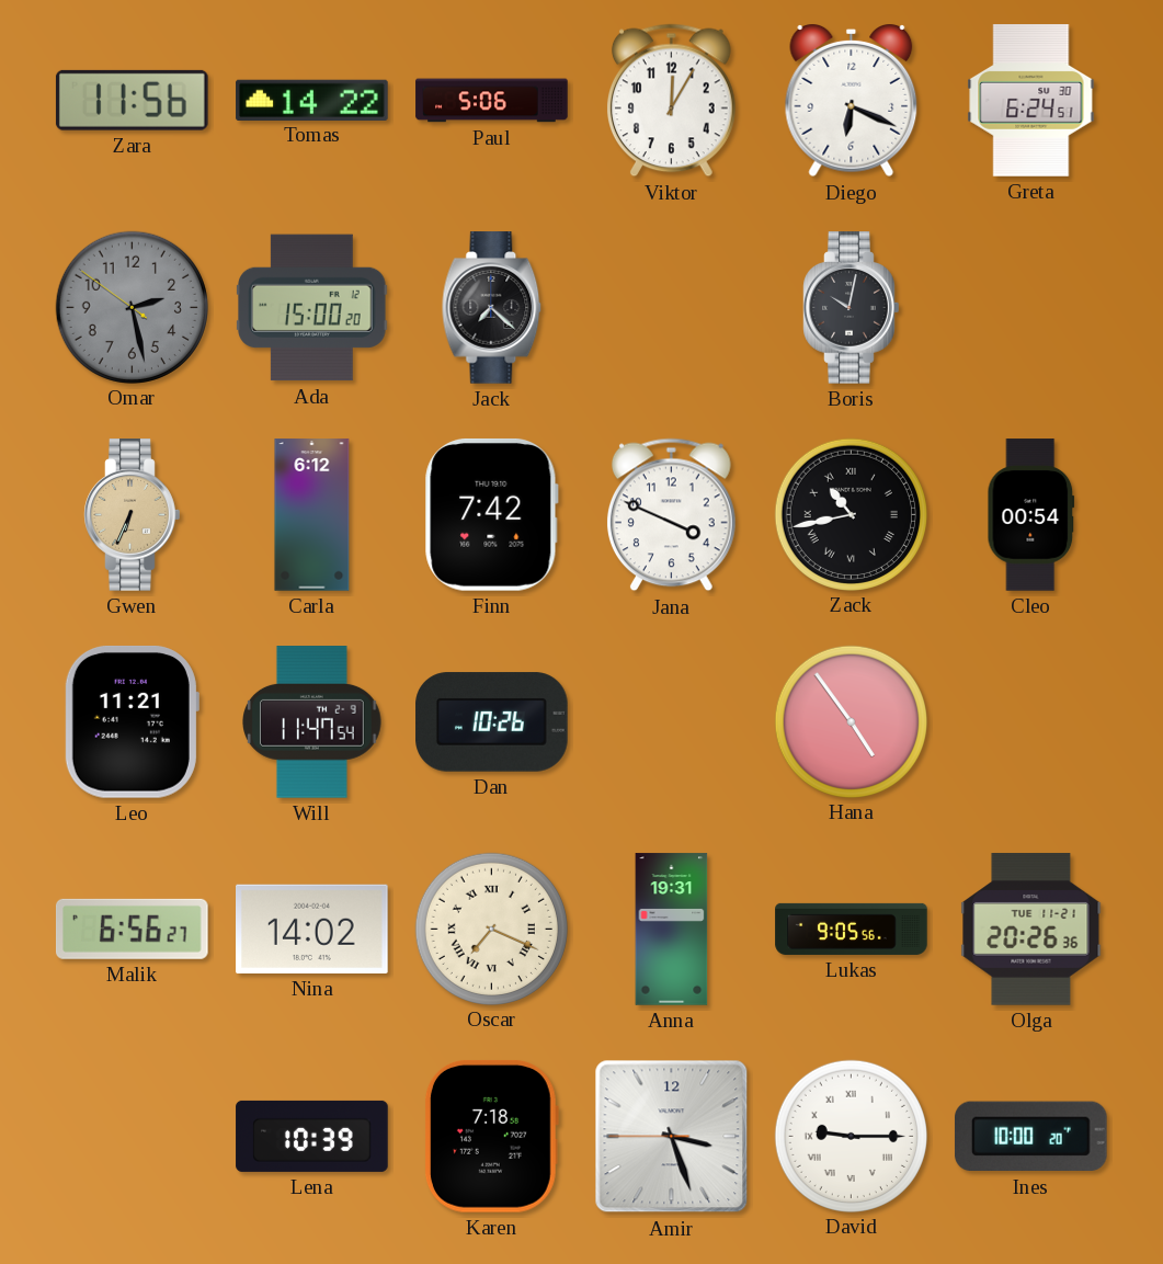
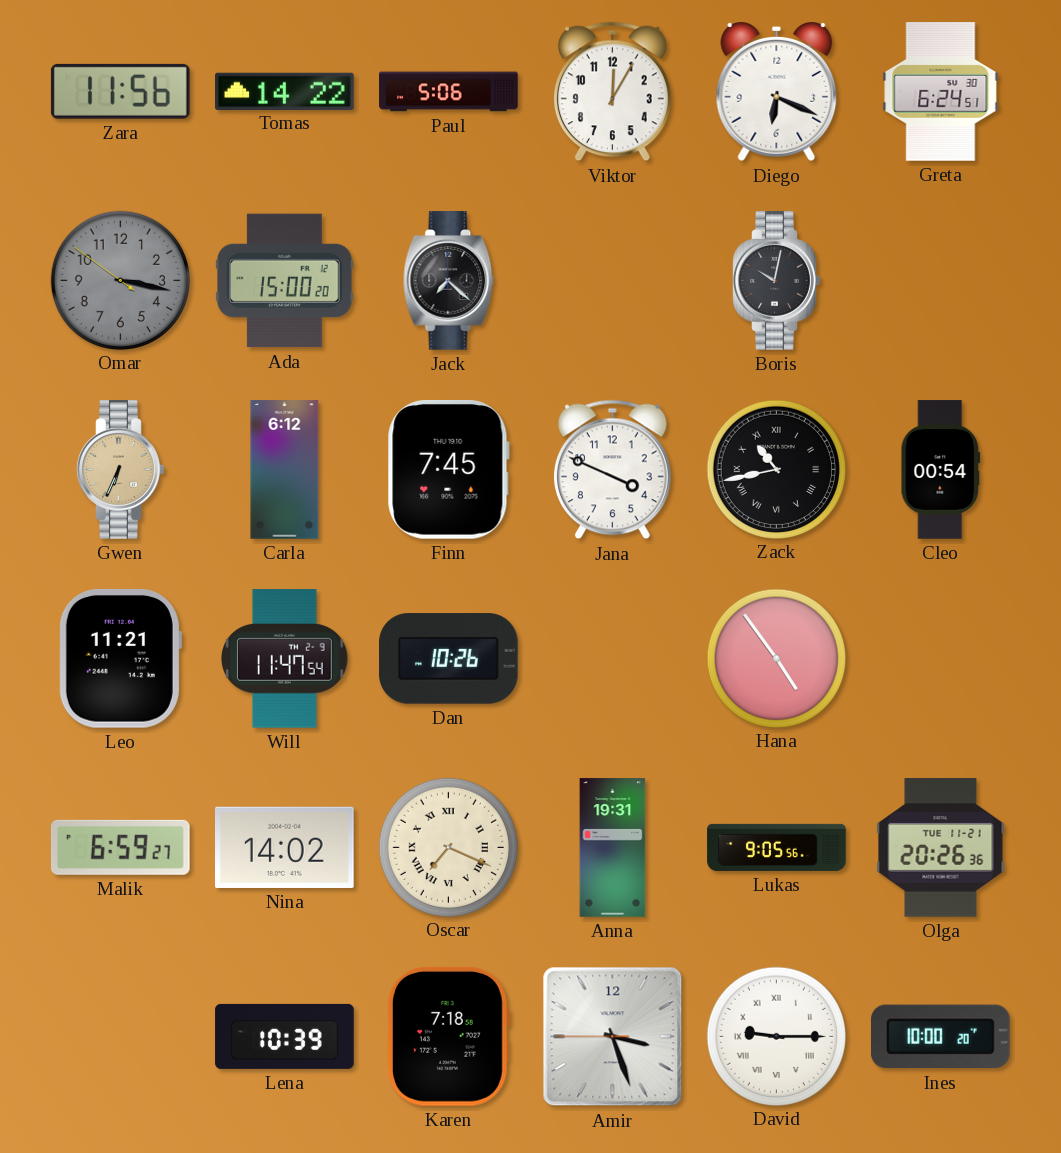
Omar: 2:27 -> 3:16
Finn: 7:42 -> 7:45
Malik: 6:56 -> 6:59
